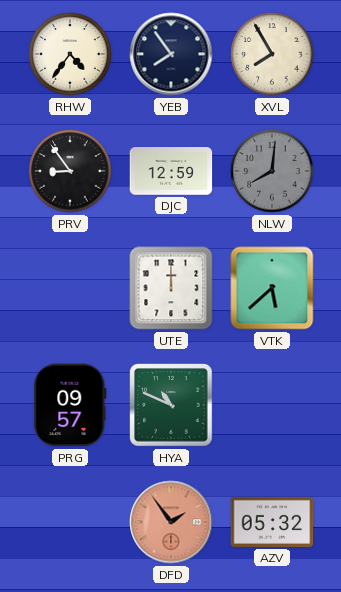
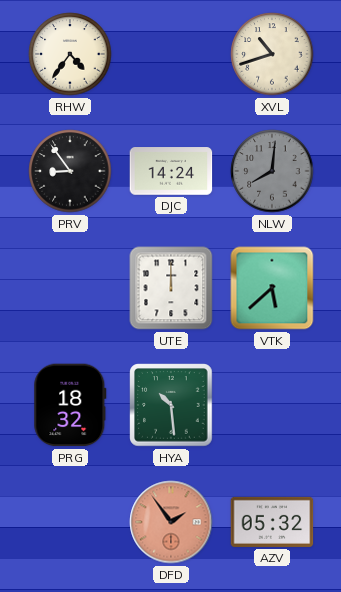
YEB: 7:54 -> none
XVL: 7:55 -> 10:42
DJC: 12:59 -> 14:24
PRG: 09:57 -> 18:32
HYA: 10:49 -> 10:29
